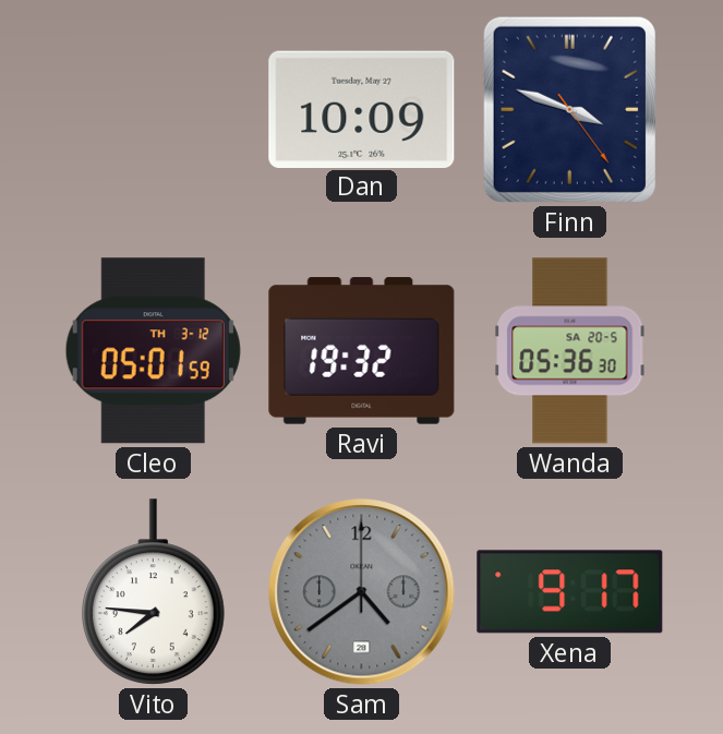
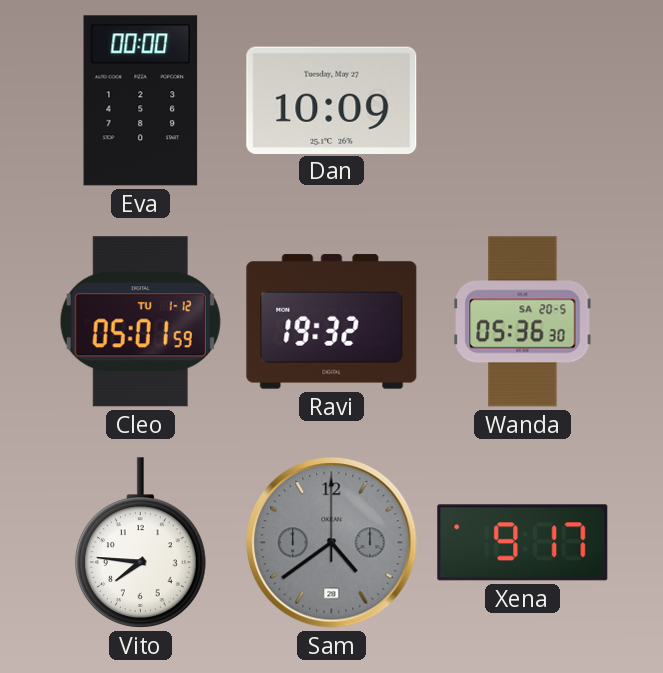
Eva: none -> 00:00
Finn: 3:48 -> none
Cleo date: TH 3-12 -> TU 1-12
